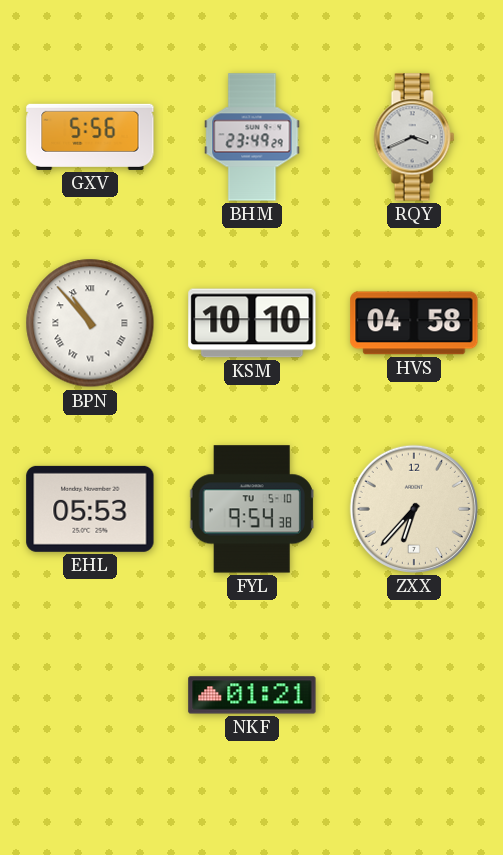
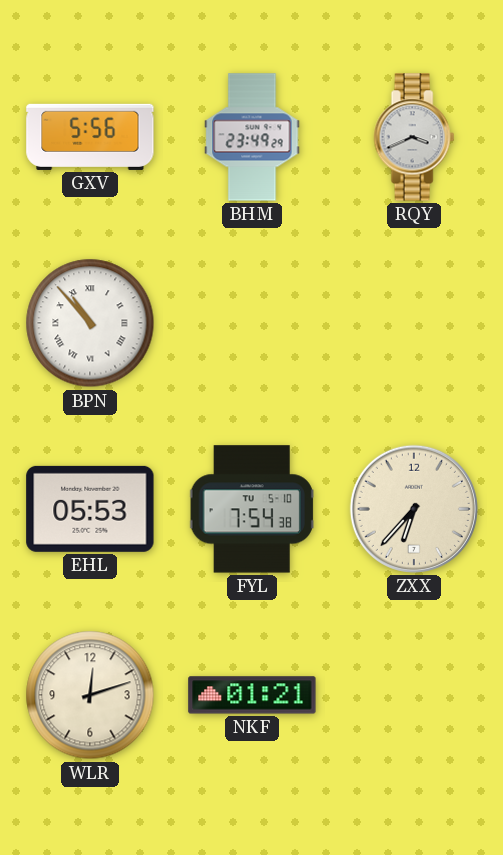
KSM: 10:10 -> none
HVS: 04:58 -> none
FYL: 9:54 -> 7:54
WLR: none -> 12:12
